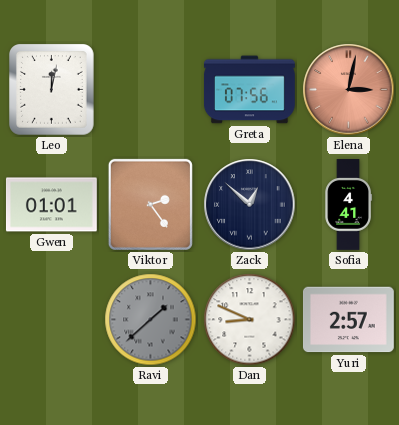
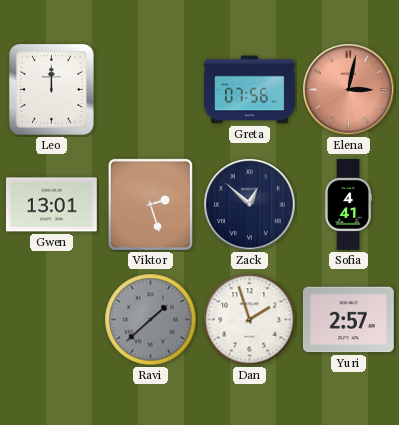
Leo: 12:02 -> 12:00
Gwen: 01:01 -> 13:01
Viktor: 2:24 -> 2:27
Dan: 8:49 -> 1:57
